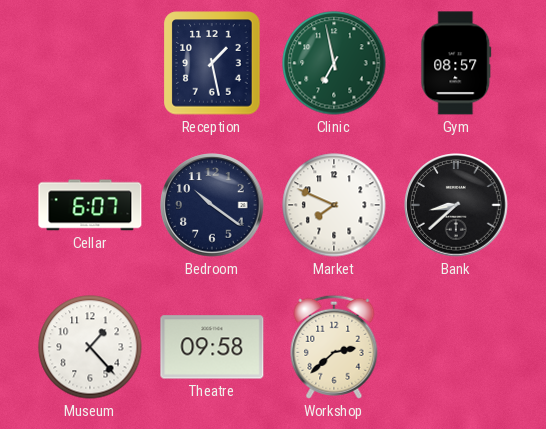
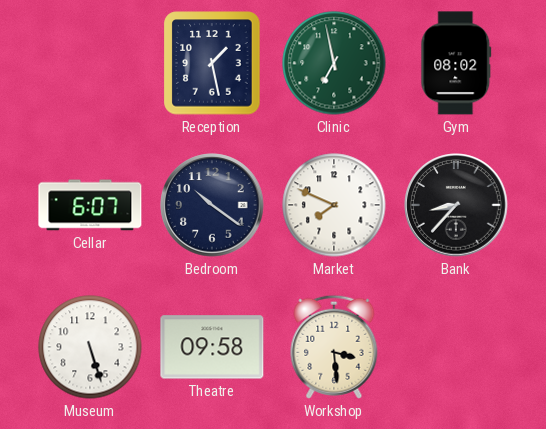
Gym: 08:57 -> 08:02
Bank: 8:38 -> 8:37
Museum: 1:23 -> 5:27
Workshop: 2:38 -> 3:29
